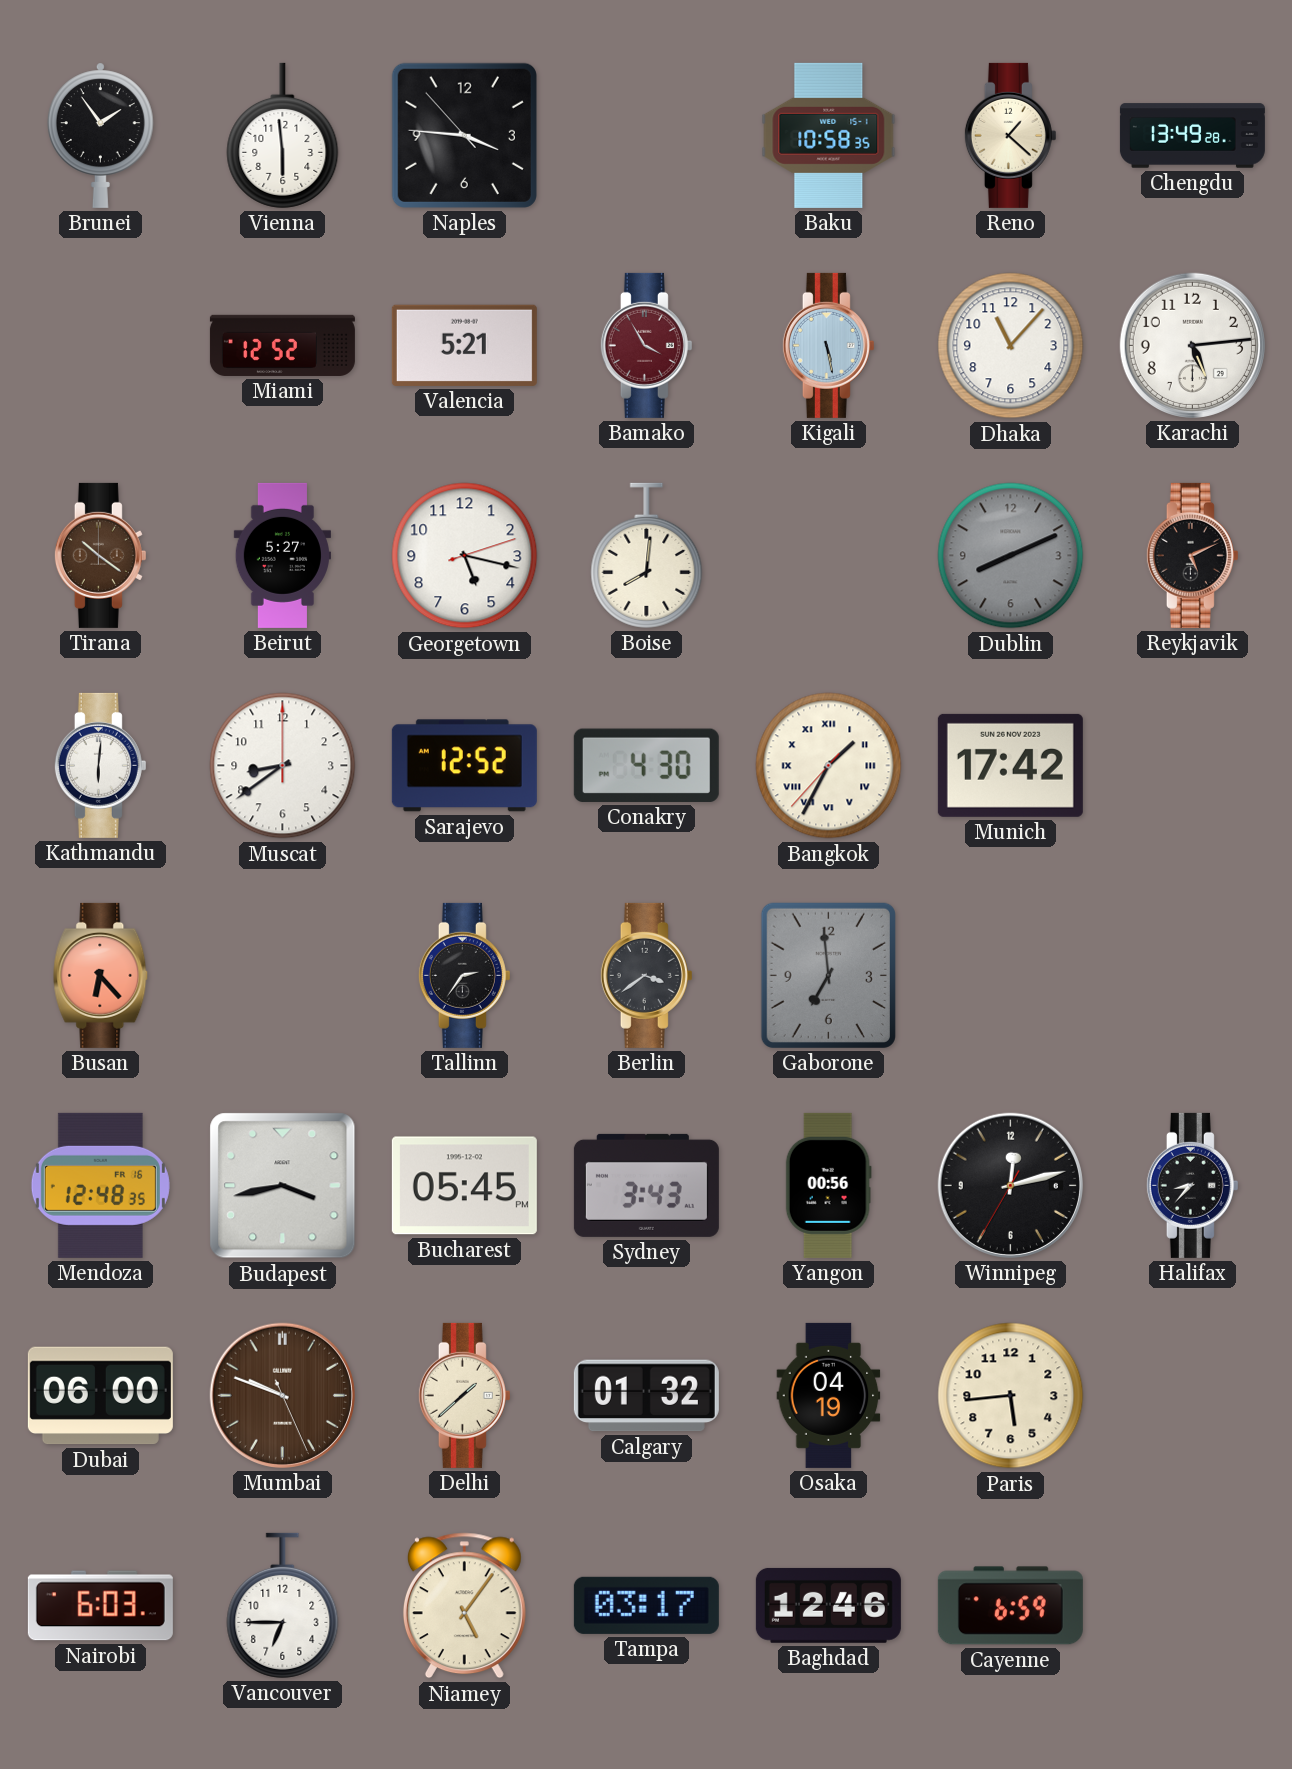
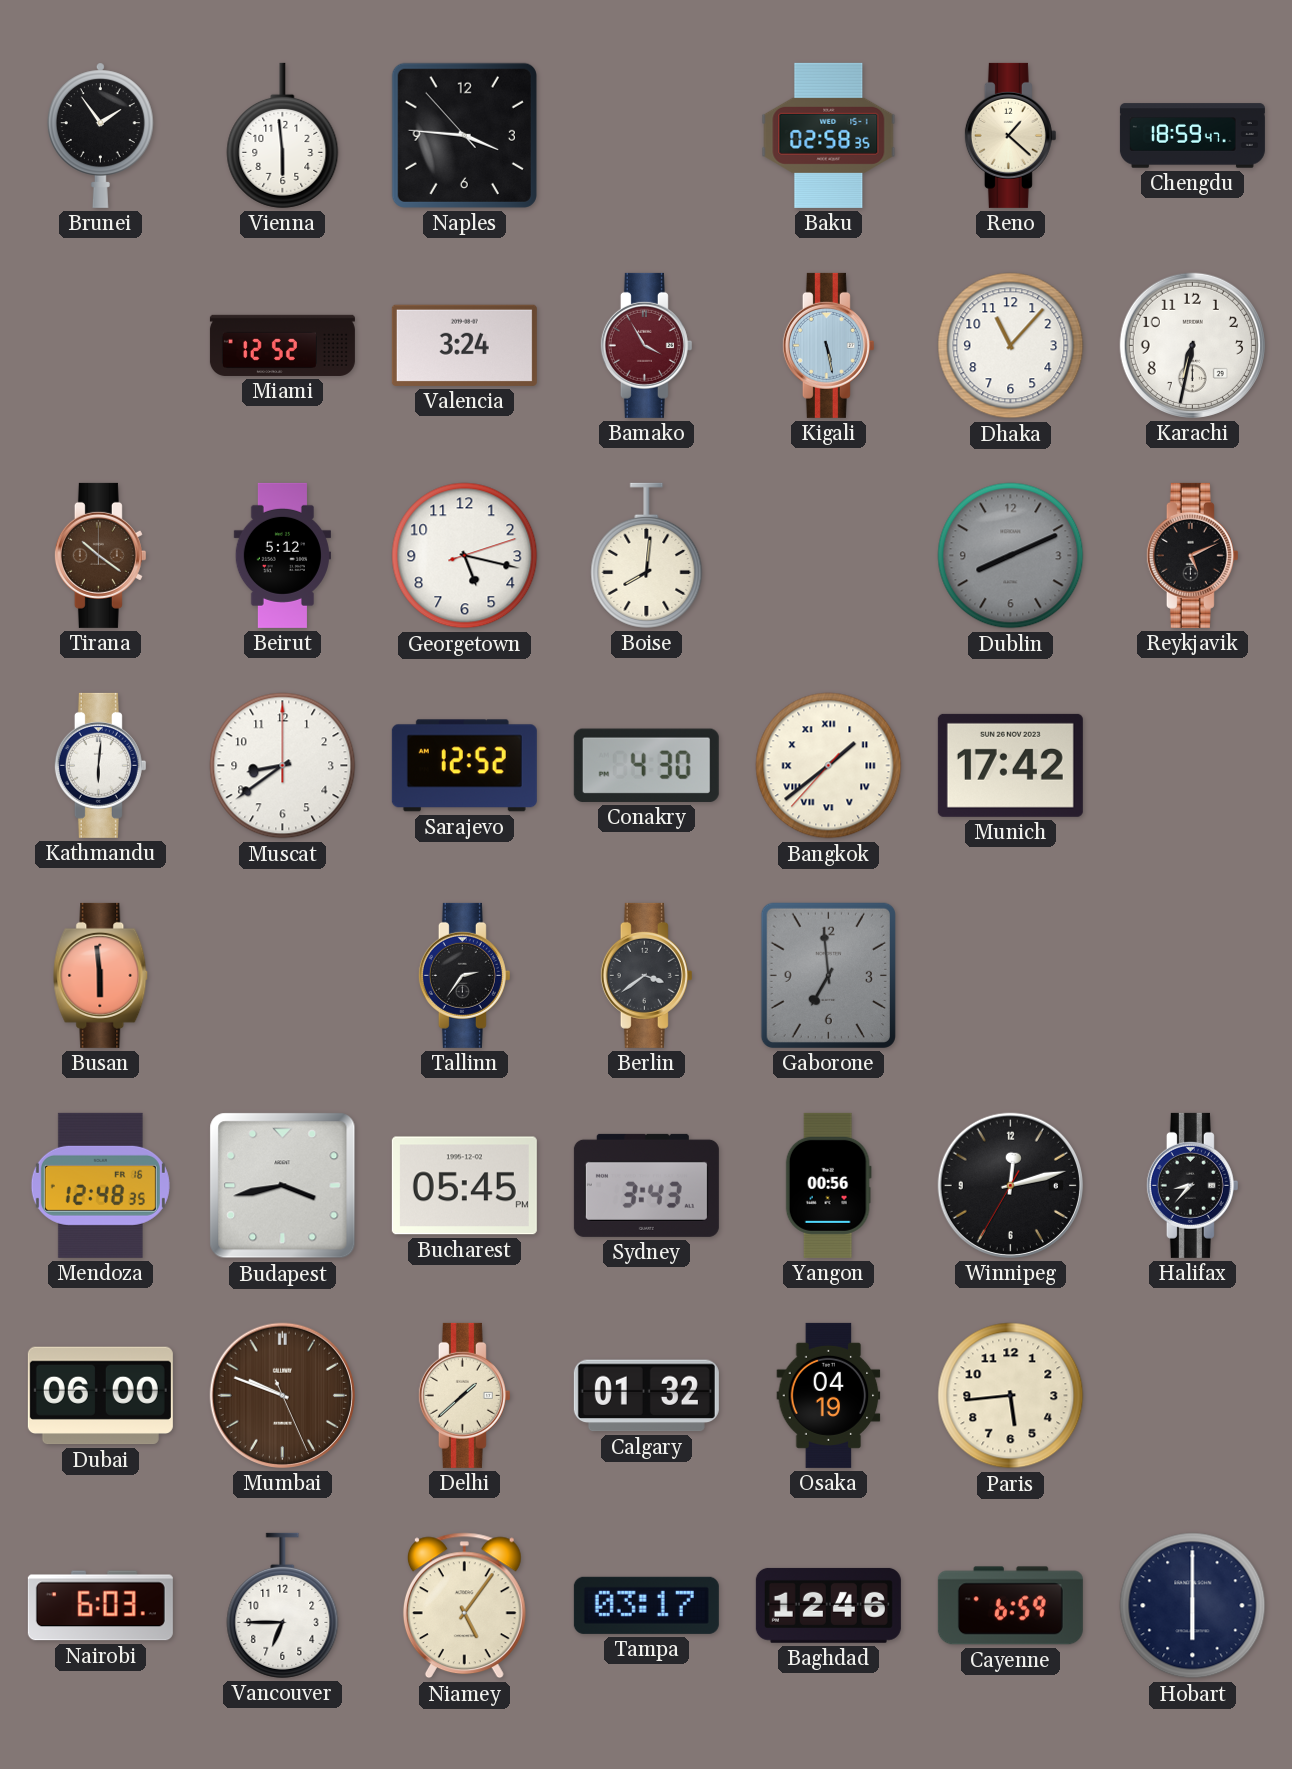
Baku: 10:58 -> 02:58
Chengdu: 13:49 -> 18:59
Valencia: 5:21 -> 3:24
Karachi: 5:14 -> 6:32
Beirut: 5:27 -> 5:12
Bangkok: 1:34 -> 1:38
Busan: 6:23 -> 5:59
Hobart: none -> 6:00
